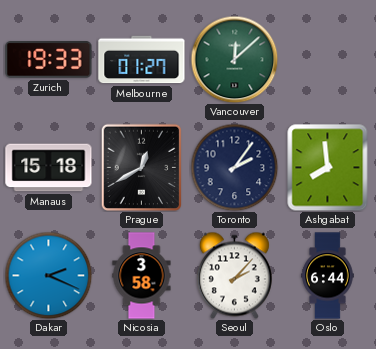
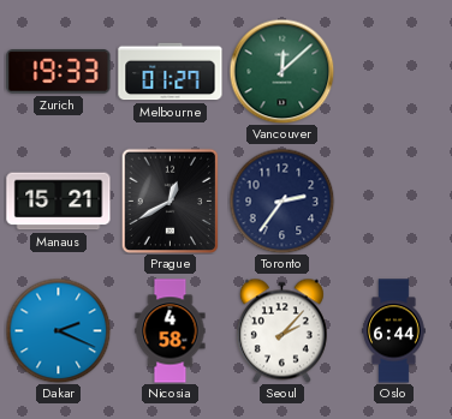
Manaus: 15:18 -> 15:21
Toronto: 2:06 -> 2:36
Ashgabat: 7:59 -> none
Nicosia: 3:58 -> 4:58
